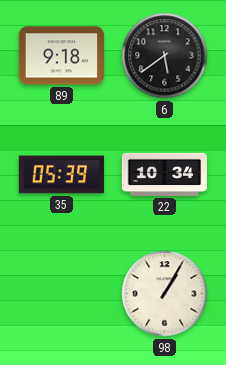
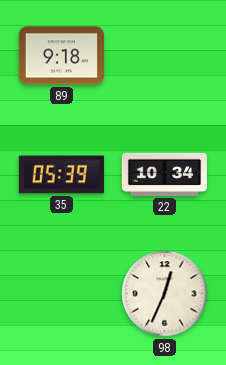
6: 5:39 -> none
98: 1:05 -> 12:34
